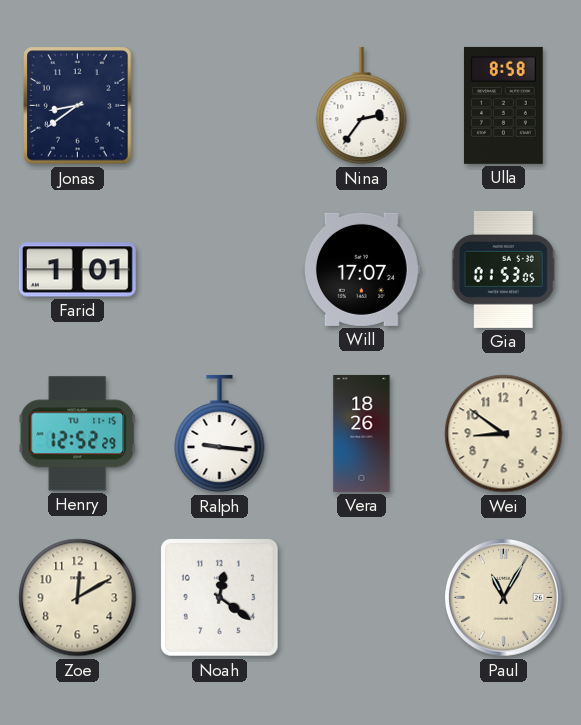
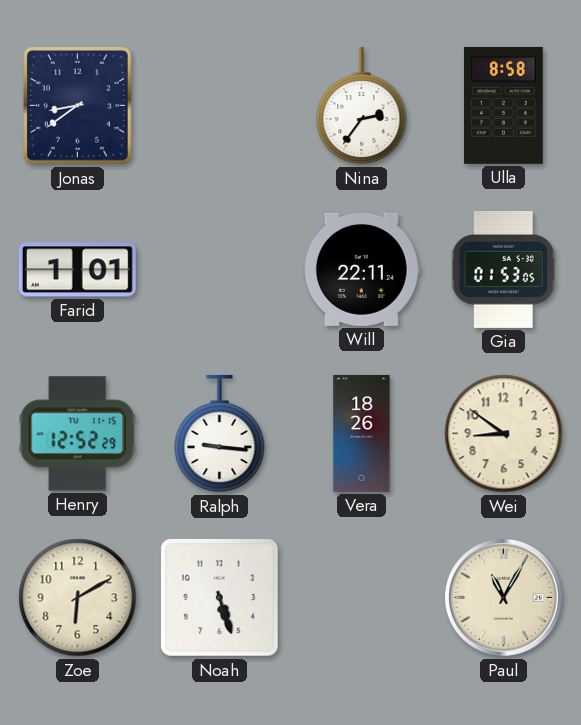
Will: 17:07 -> 22:11
Zoe: 12:10 -> 6:10
Noah: 12:21 -> 5:27
